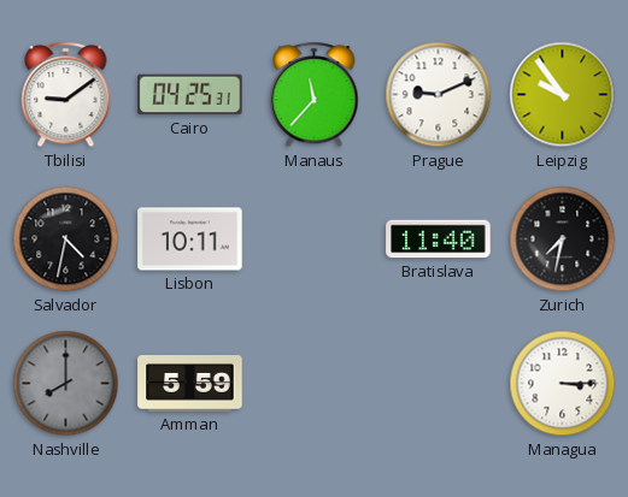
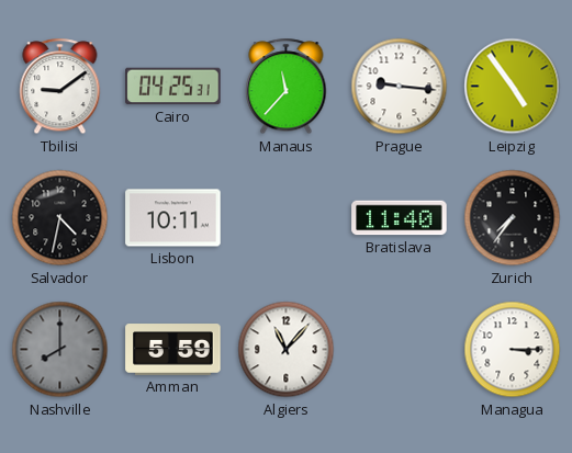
Prague: 9:11 -> 9:16
Leipzig: 9:54 -> 4:54
Zurich: 7:32 -> 7:36
Algiers: none -> 11:07
